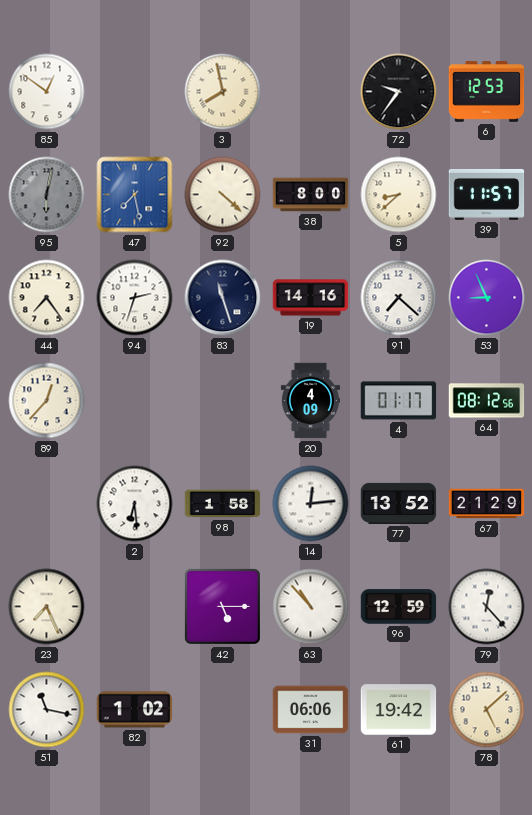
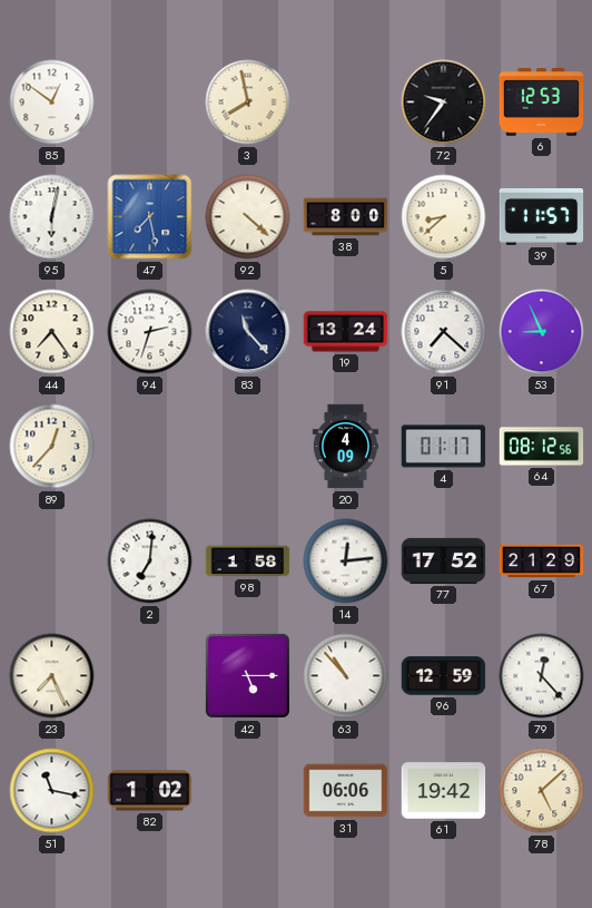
95 dial: grey -> white
83: 11:27 -> 11:23
19: 14:16 -> 13:24
2: 6:29 -> 7:01
77: 13:52 -> 17:52
